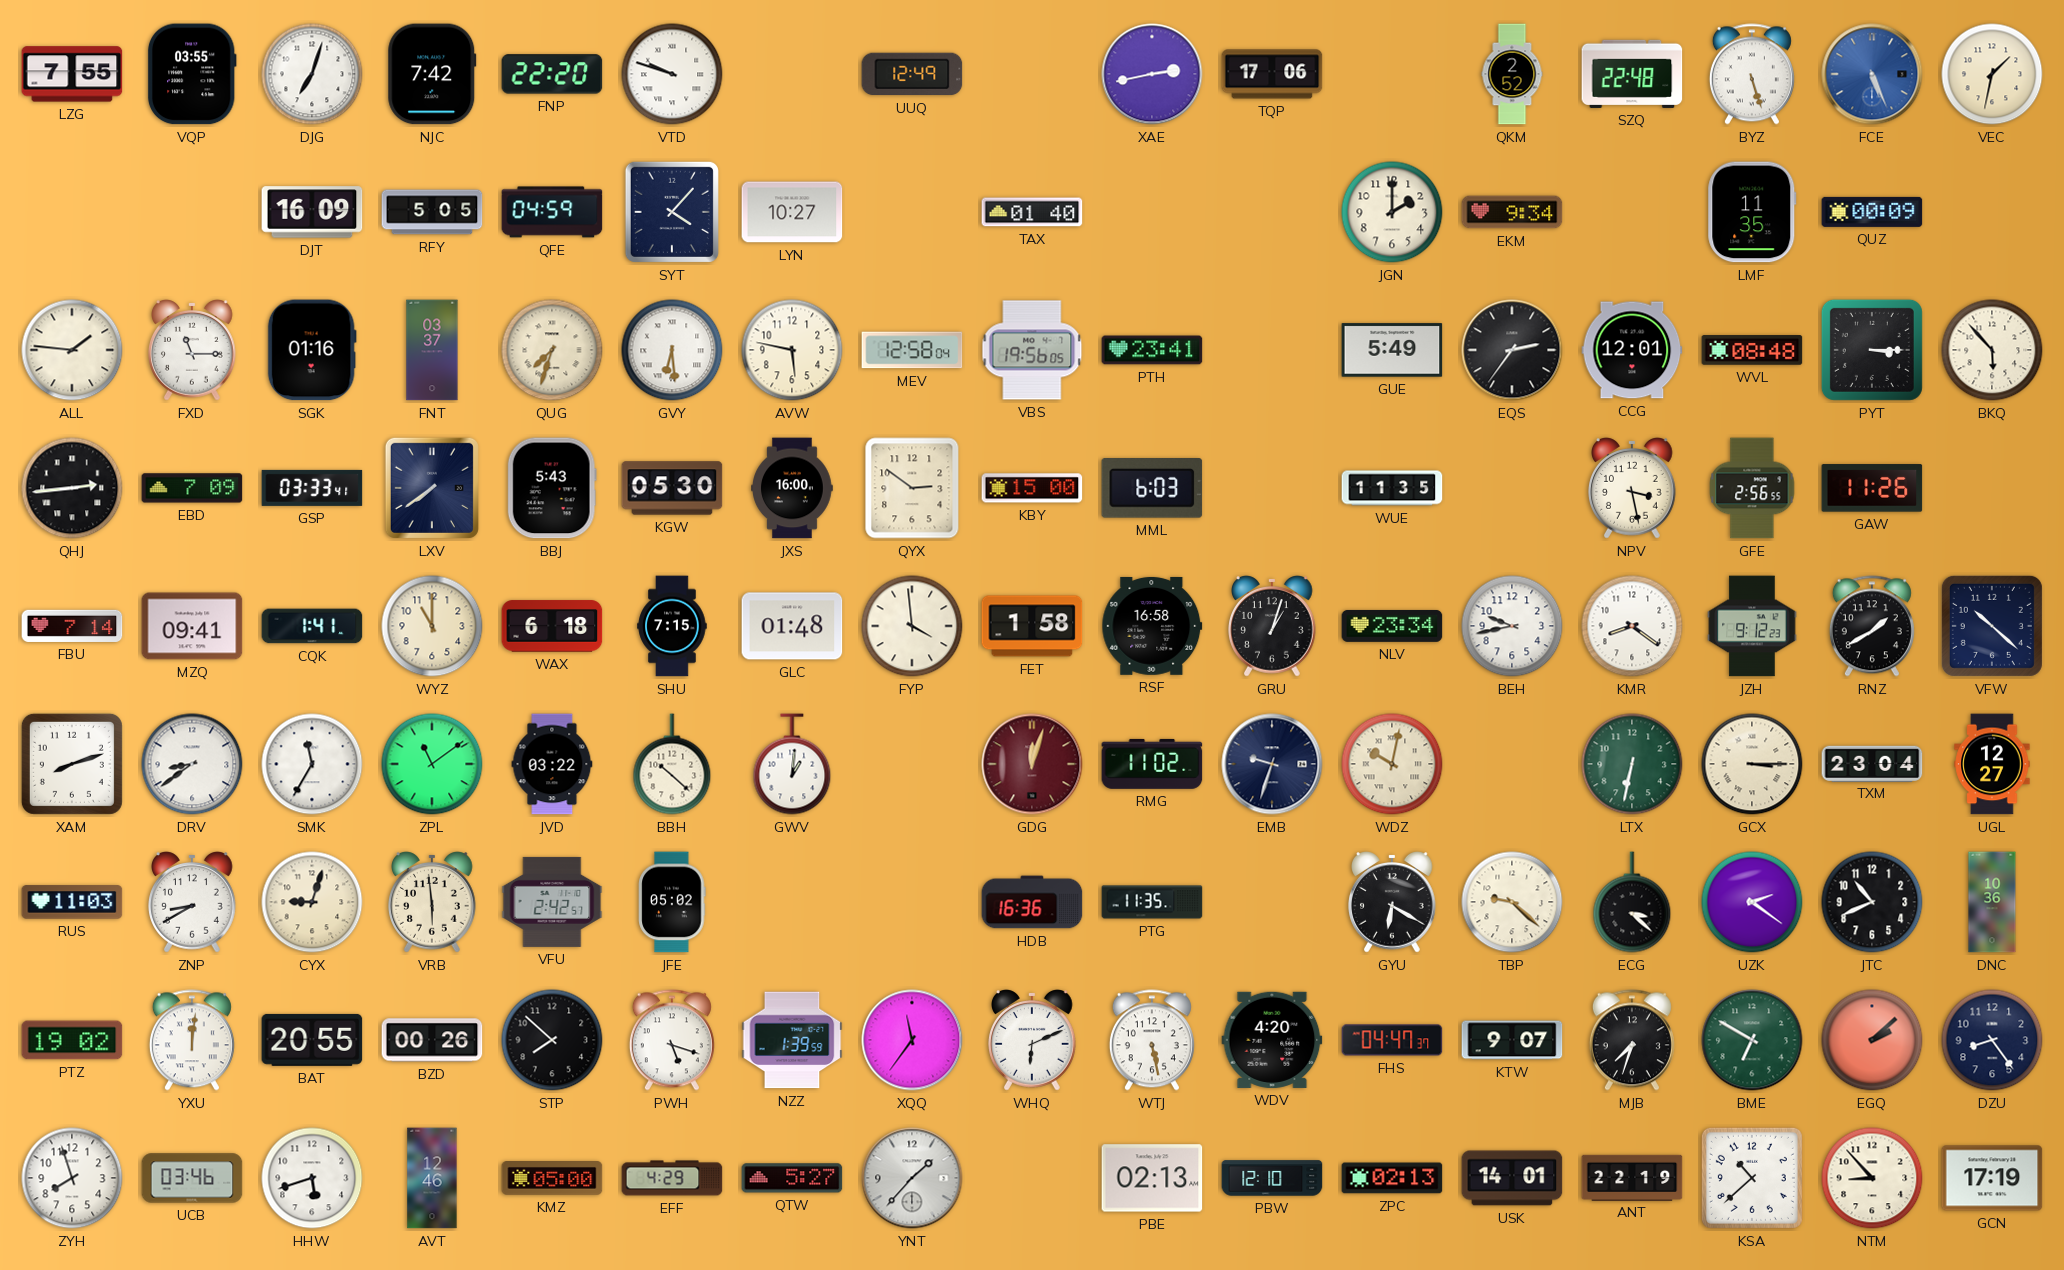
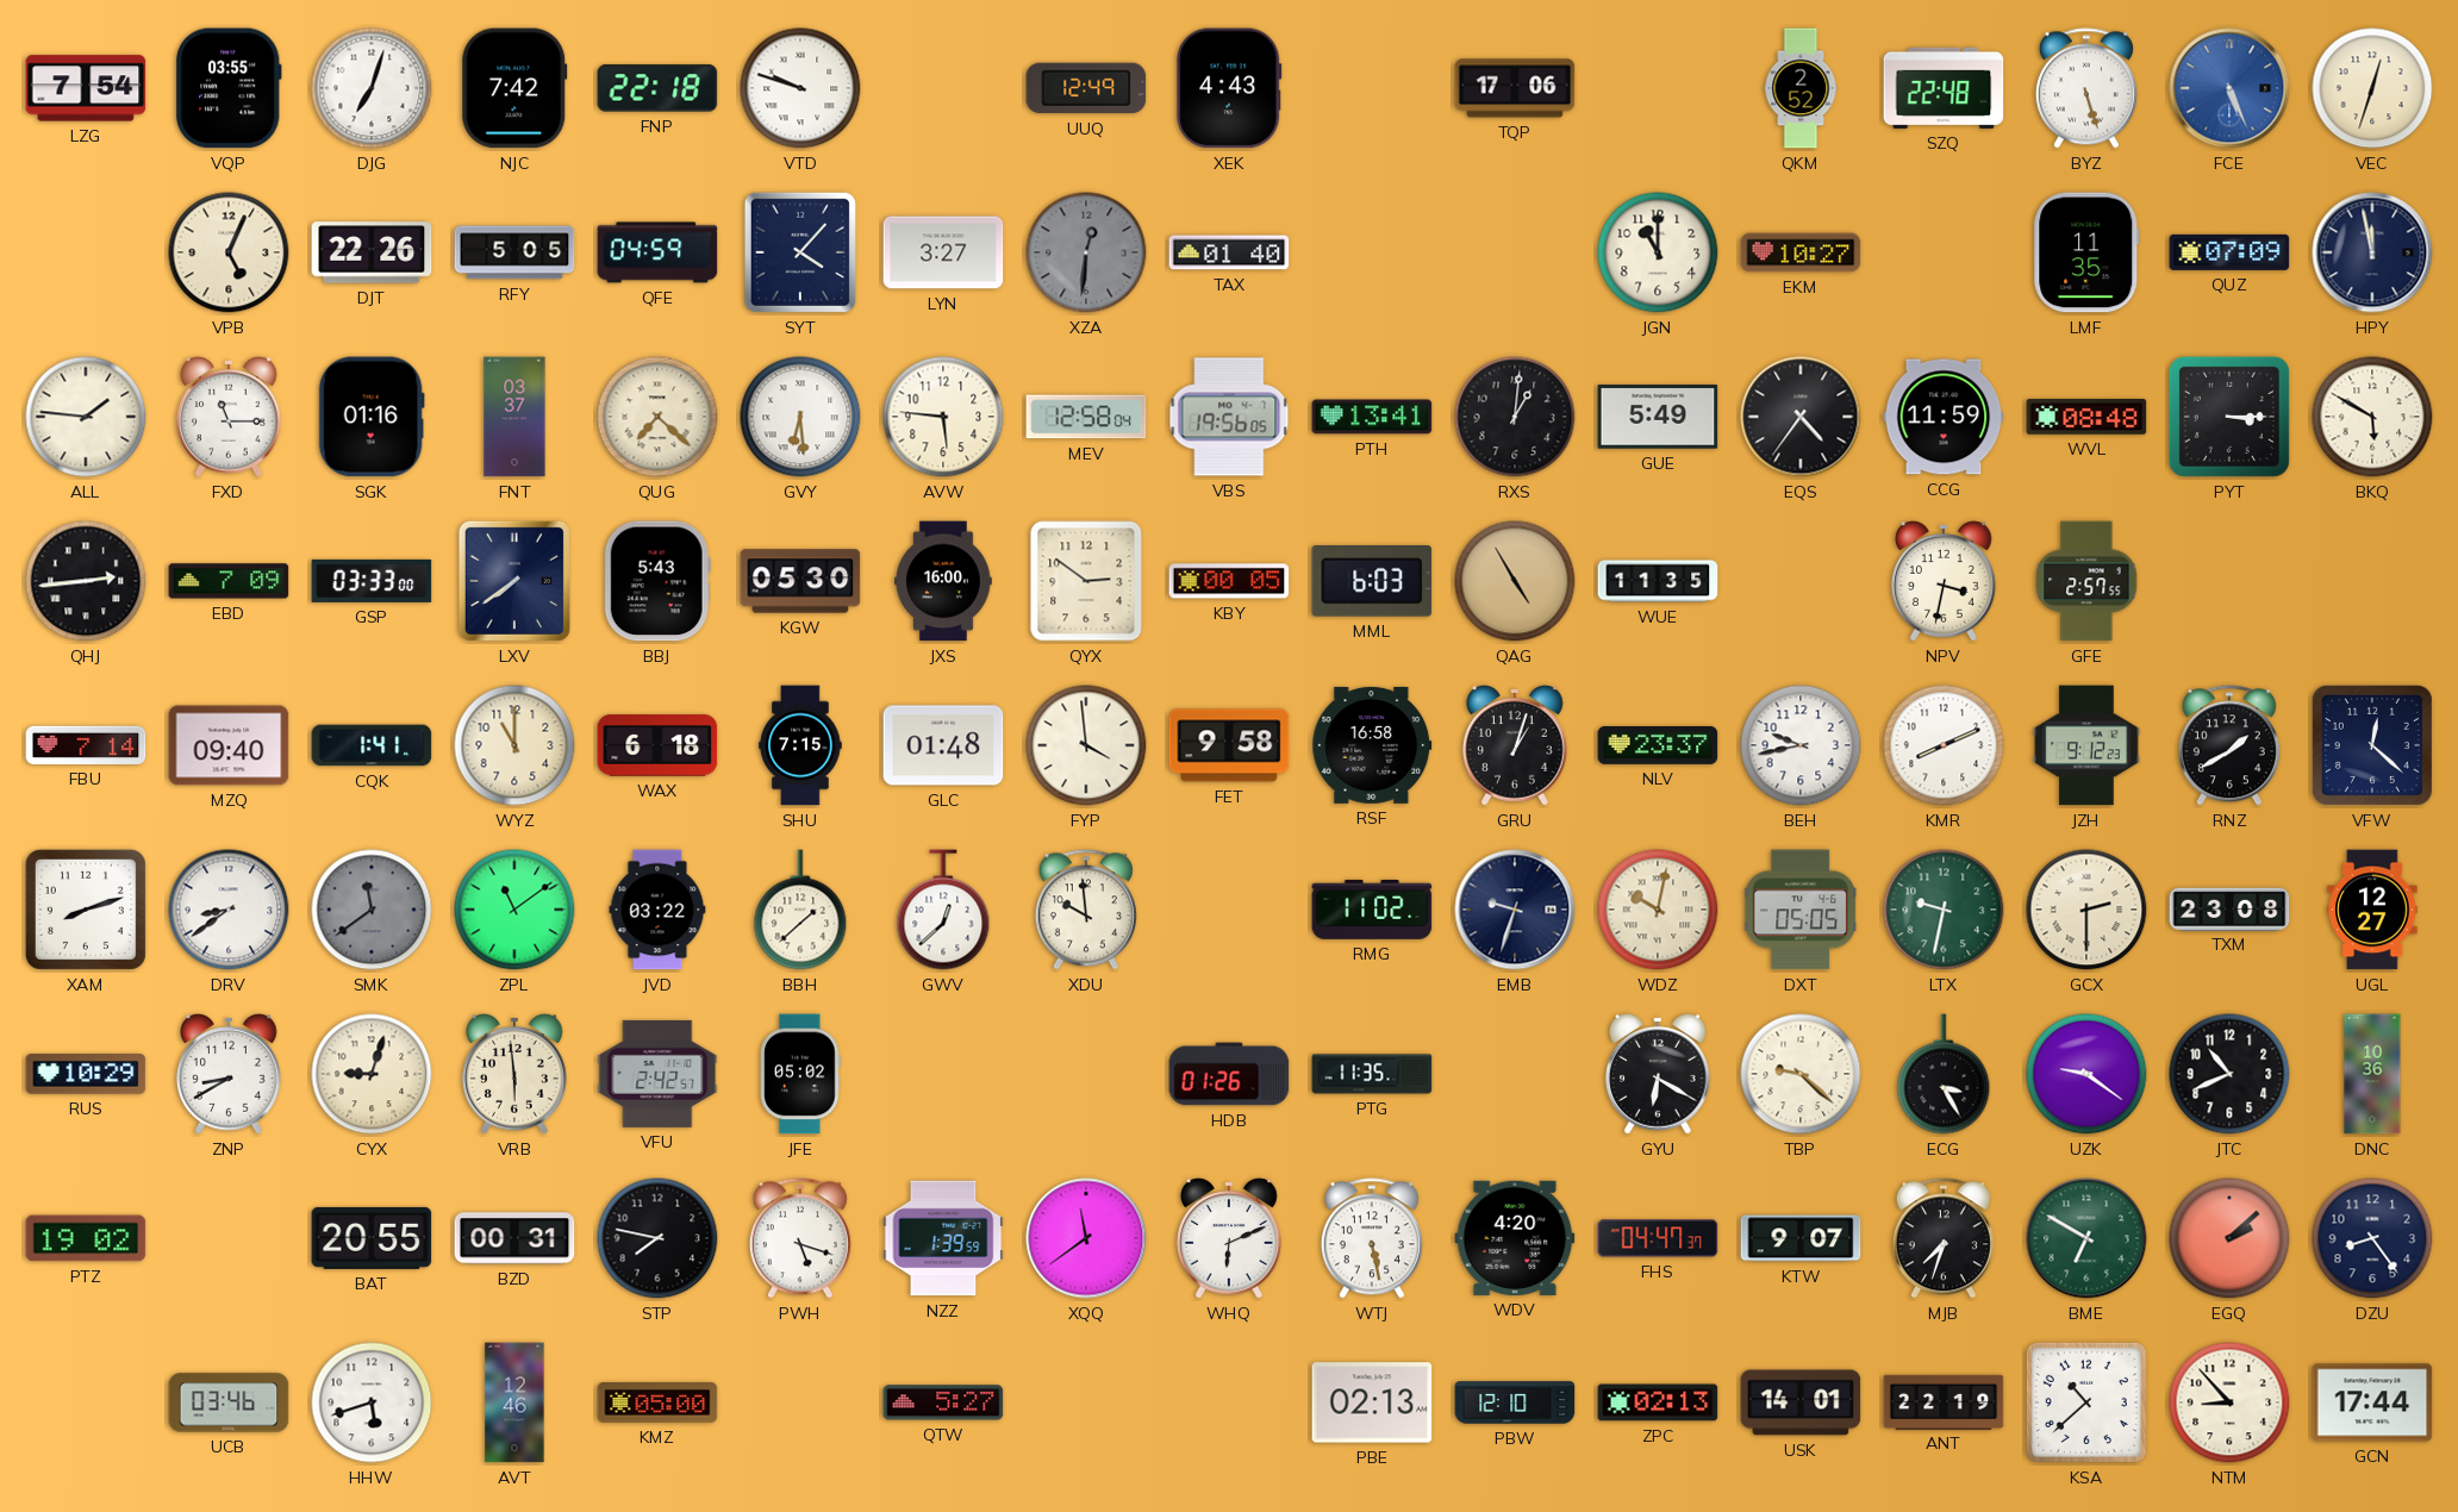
LZG: 7:55 -> 7:54
FNP: 22:20 -> 22:18
XEK: none -> 4:43
XAE: 2:43 -> none
VEC: 1:32 -> 12:33
VPB: none -> 5:04
DJT: 16:09 -> 22:26
LYN: 10:27 -> 3:27
XZA: none -> 12:31
JGN: 2:00 -> 11:00
EKM: 9:34 -> 10:27
QUZ: 00:09 -> 07:09
HPY: none -> 11:58
QUG: 7:33 -> 7:22
AVW: 5:47 -> 5:46
PTH: 23:41 -> 13:41
RXS: none -> 1:01
EQS: 2:36 -> 4:36
CCG: 12:01 -> 11:59
BKQ: 5:53 -> 5:50
GSP: 03:33:41 -> 03:33:00
KBY: 15:00 -> 00:05
QAG: none -> 4:55
NPV: 3:28 -> 3:32
GFE: 2:56 -> 2:57
GAW: 11:26 -> none
MZQ: 09:41 -> 09:40
FET: 1:58 -> 9:58
NLV: 23:34 -> 23:37
KMR: 8:21 -> 8:11
VFW: 10:22 -> 12:22
SMK: 11:35 -> 11:39
SMK dial: white -> grey
BBH: 10:22 -> 1:38
GWV: 1:01 -> 12:38
XDU: none -> 9:59
GDG: 12:03 -> none
DXT: none -> 05:05
LTX: 6:32 -> 9:32
GCX: 3:15 -> 2:30
TXM: 23:04 -> 23:08
RUS: 11:03 -> 10:29
HDB: 16:36 -> 01:26
ECG: 3:22 -> 3:25
UZK: 2:21 -> 9:21
YXU: 12:01 -> none
BZD: 00:26 -> 00:31
STP: 7:52 -> 7:47
XQQ: 11:36 -> 11:39
ZYH: 7:57 -> none
EFF: 4:29 -> none
YNT: 1:37 -> none
GCN: 17:19 -> 17:44
